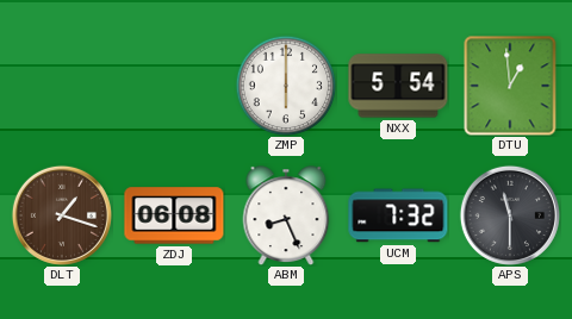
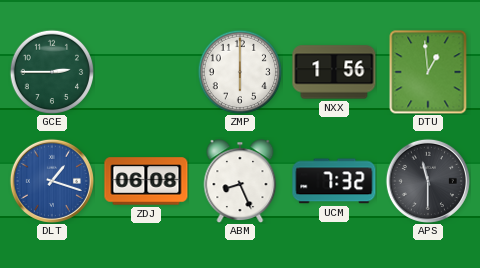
GCE: none -> 2:45
NXX: 5:54 -> 1:56
DLT dial: brown -> blue
